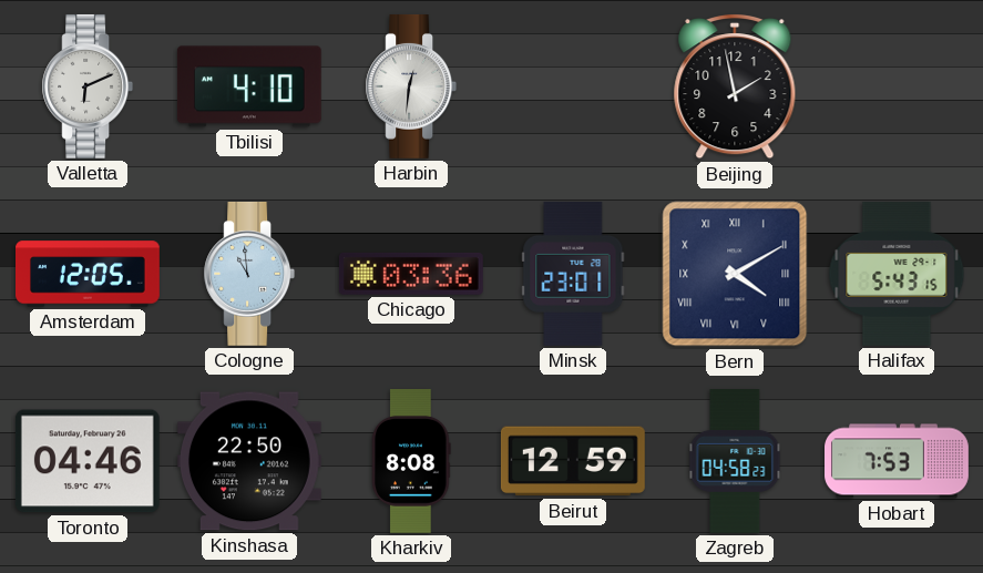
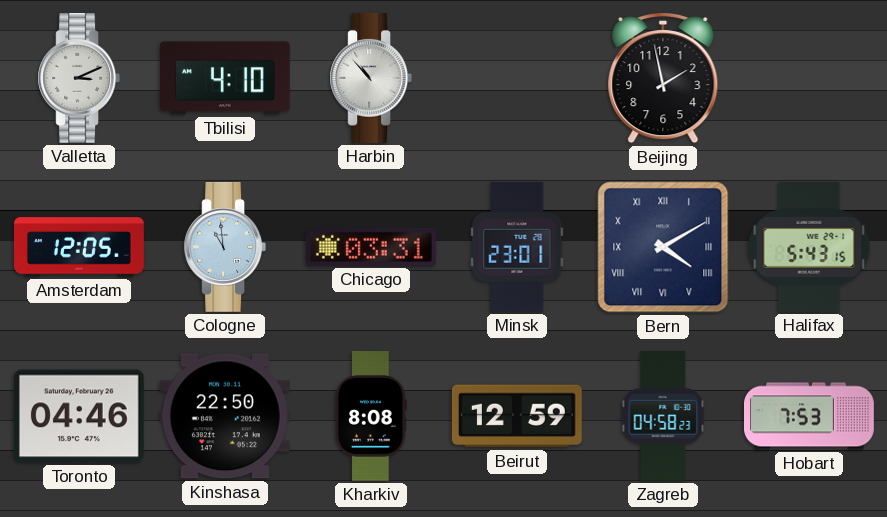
Valletta: 6:11 -> 3:11
Harbin: 12:31 -> 10:53
Chicago: 03:36 -> 03:31
